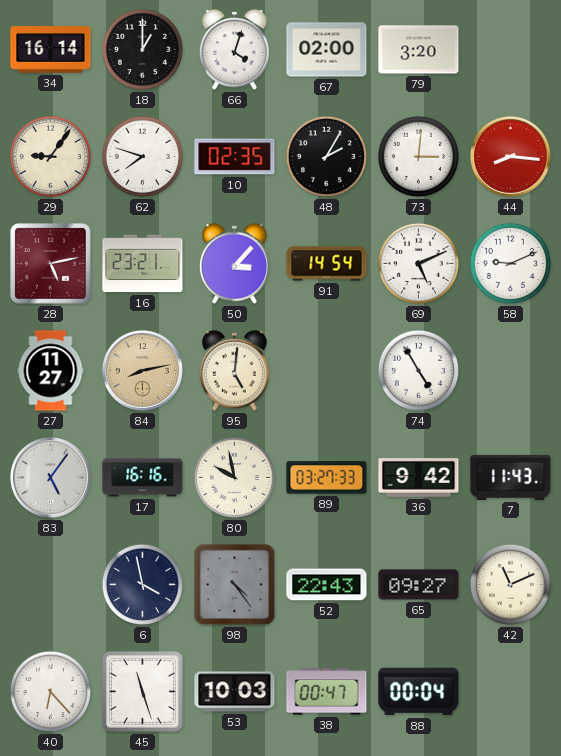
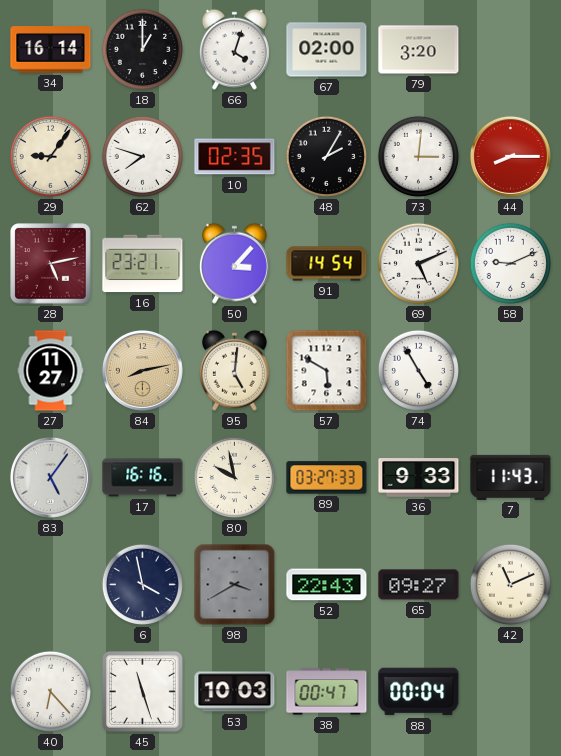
44: 8:16 -> 8:15
57: none -> 5:50
36: 9:42 -> 9:33
98: 4:24 -> 3:40
